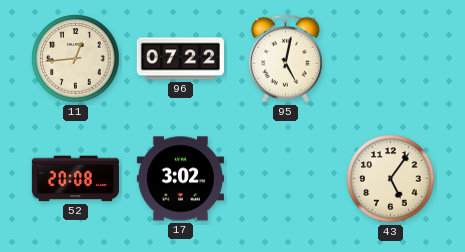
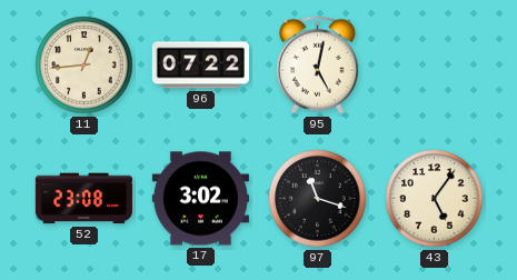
52: 20:08 -> 23:08
97: none -> 11:18
